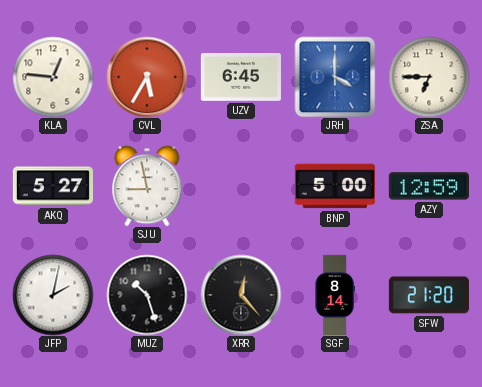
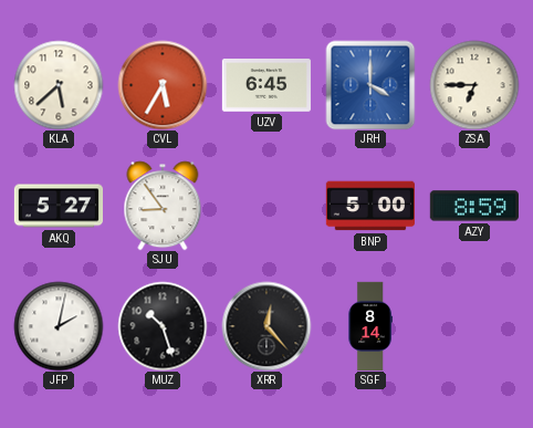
KLA: 12:46 -> 5:38
SJU: 8:58 -> 8:54
AZY: 12:59 -> 8:59
SFW: 21:20 -> none
